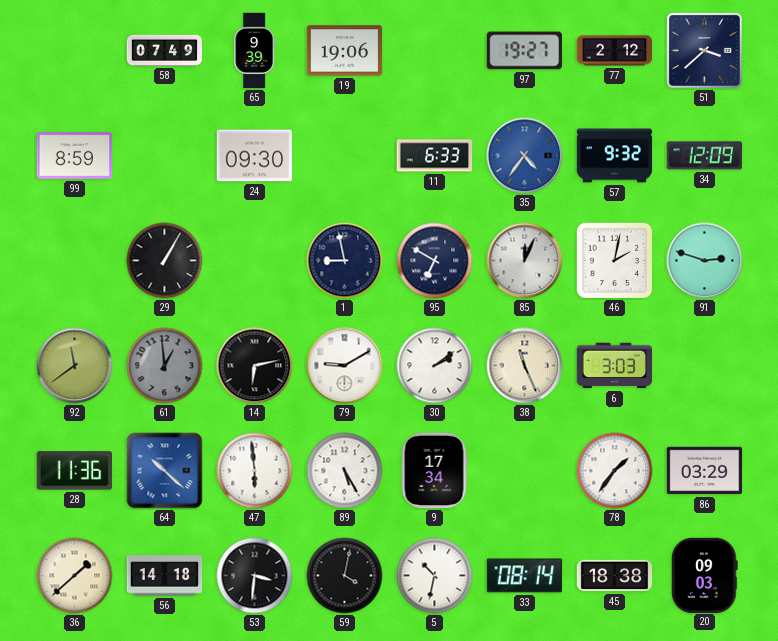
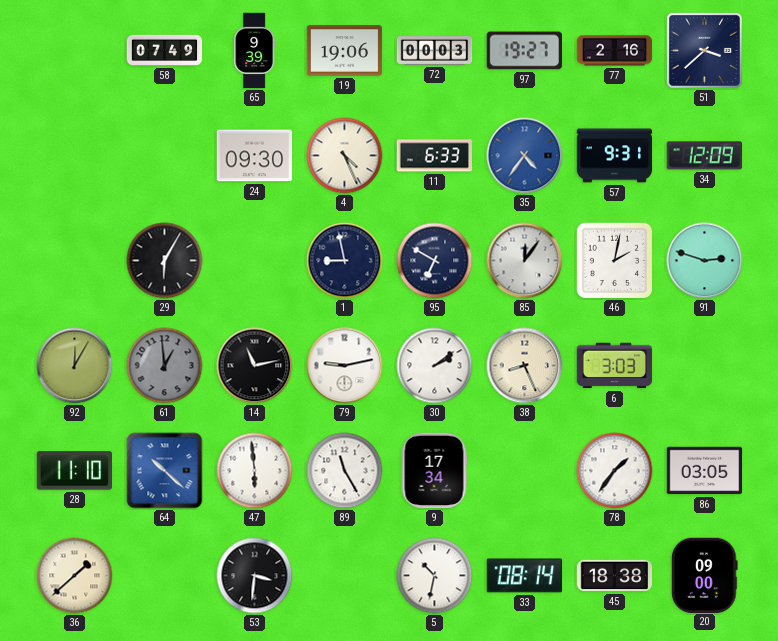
72: none -> 00:03
77: 2:12 -> 2:16
99: 8:59 -> none
4: none -> 4:26
57: 9:32 -> 9:31
29: 1:05 -> 6:05
85: 12:04 -> 12:06
92: 11:39 -> 12:05
14: 6:13 -> 11:13
79: 9:10 -> 9:13
38: 11:26 -> 8:26
28: 11:36 -> 11:10
89: 5:25 -> 11:25
86: 03:29 -> 03:05
56: 14:18 -> none
59: 4:02 -> none
20: 09:03 -> 09:00
